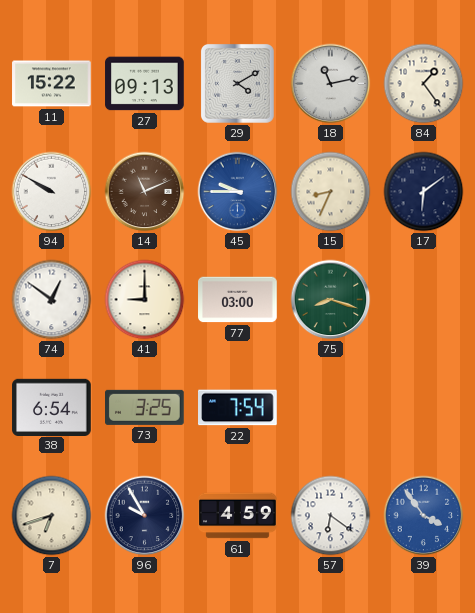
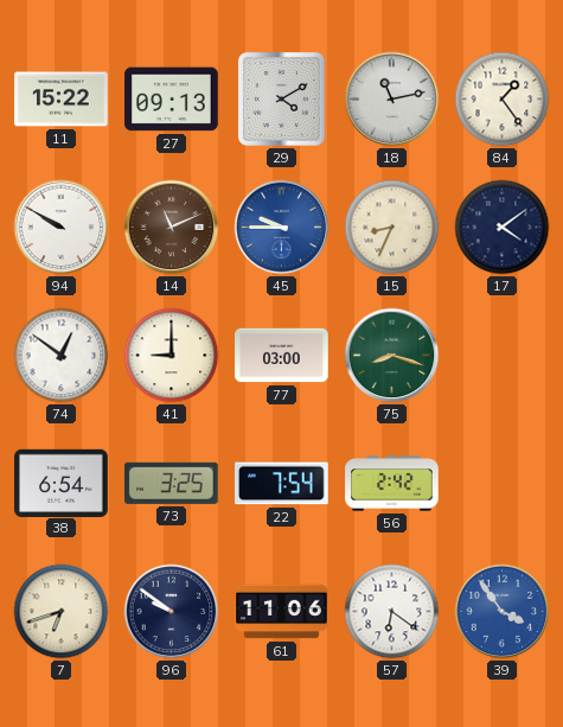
17: 6:09 -> 4:09
56: none -> 2:42
96: 9:55 -> 9:51
61: 4:59 -> 11:06
